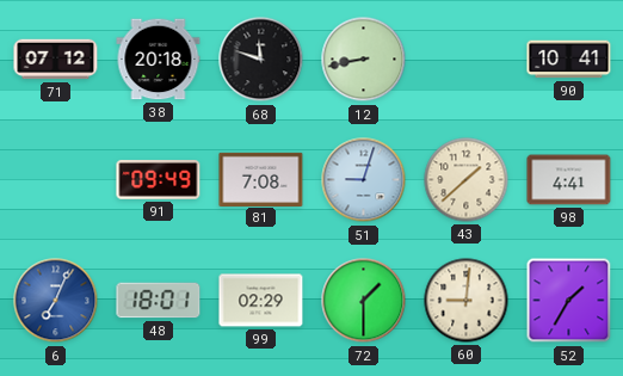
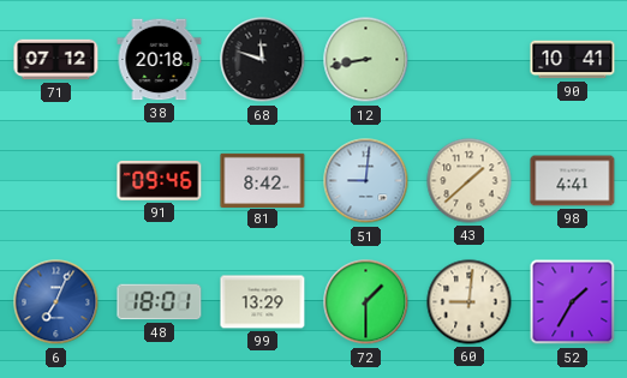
91: 09:49 -> 09:46
81: 7:08 -> 8:42
51: 9:03 -> 9:01
99: 02:29 -> 13:29
